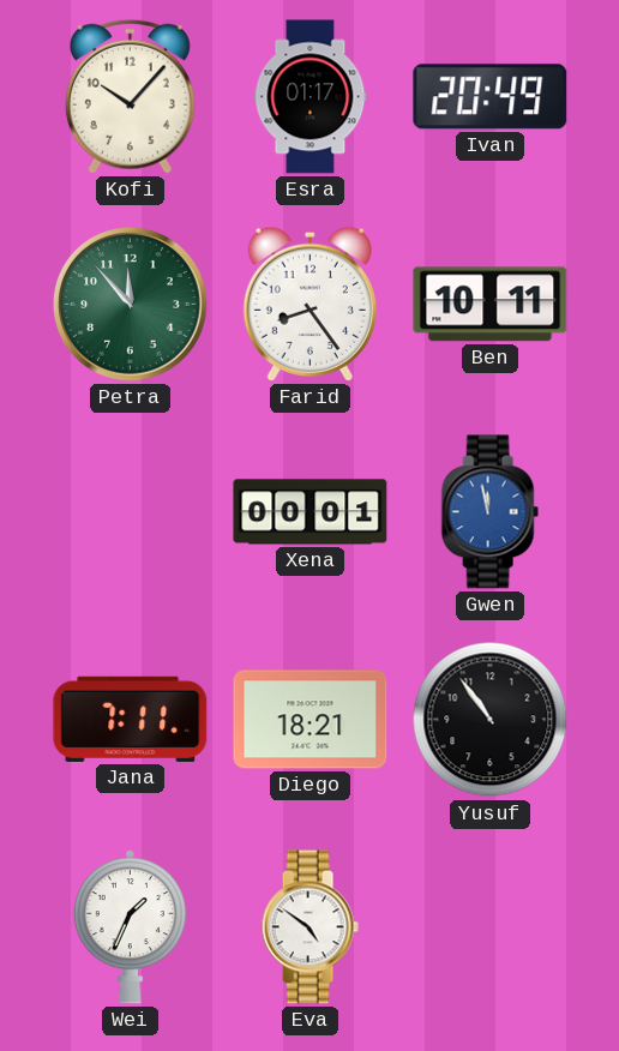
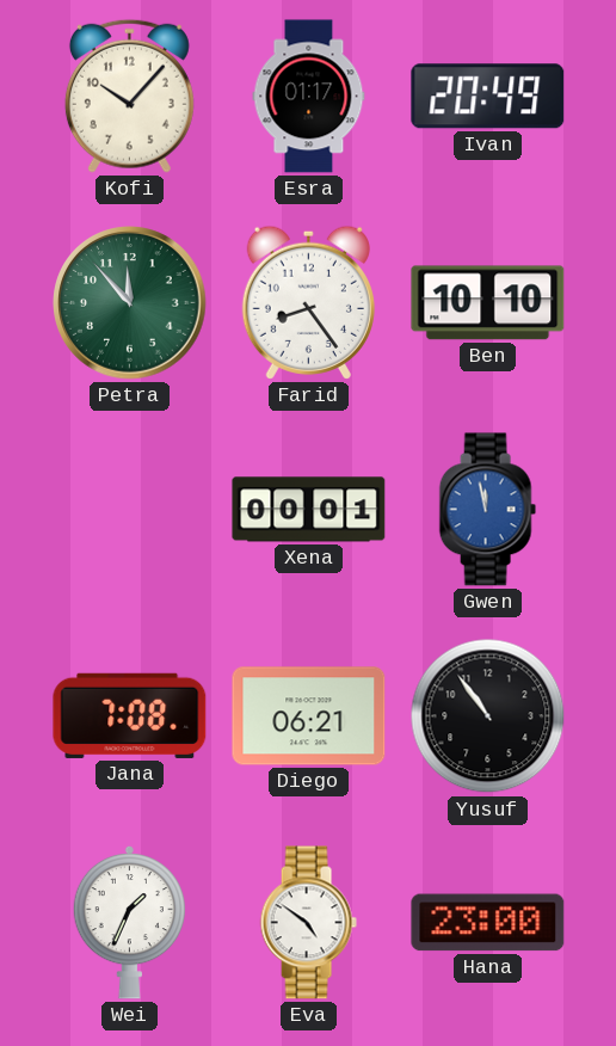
Ben: 10:11 -> 10:10
Jana: 7:11 -> 7:08
Diego: 18:21 -> 06:21
Hana: none -> 23:00
